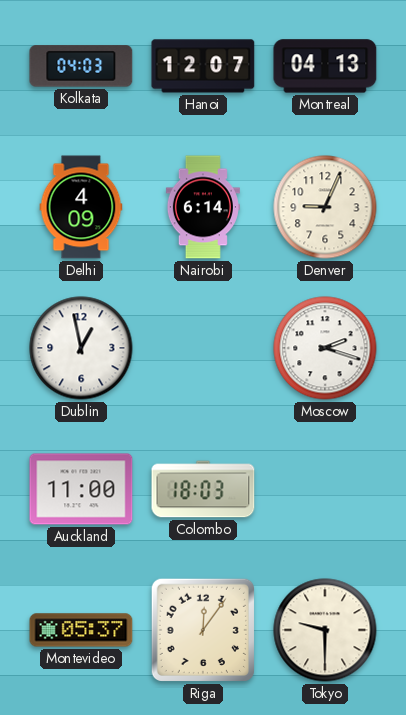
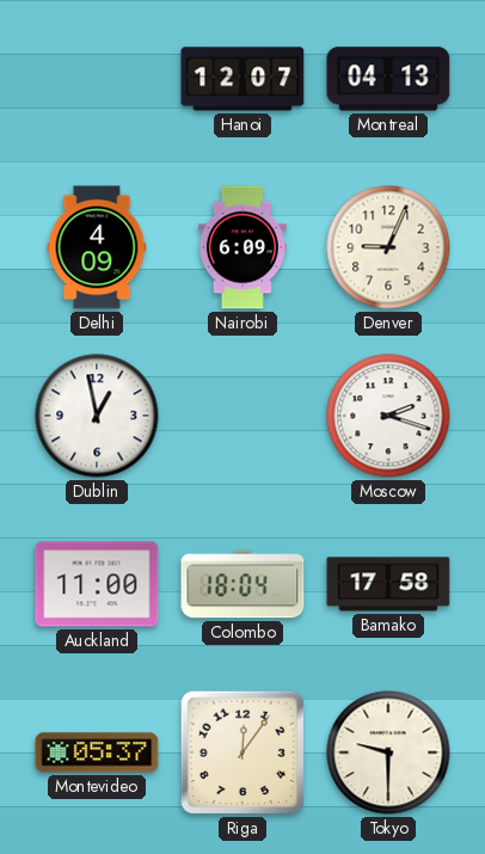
Kolkata: 04:03 -> none
Nairobi: 6:14 -> 6:09
Colombo: 18:03 -> 18:04
Bamako: none -> 17:58
